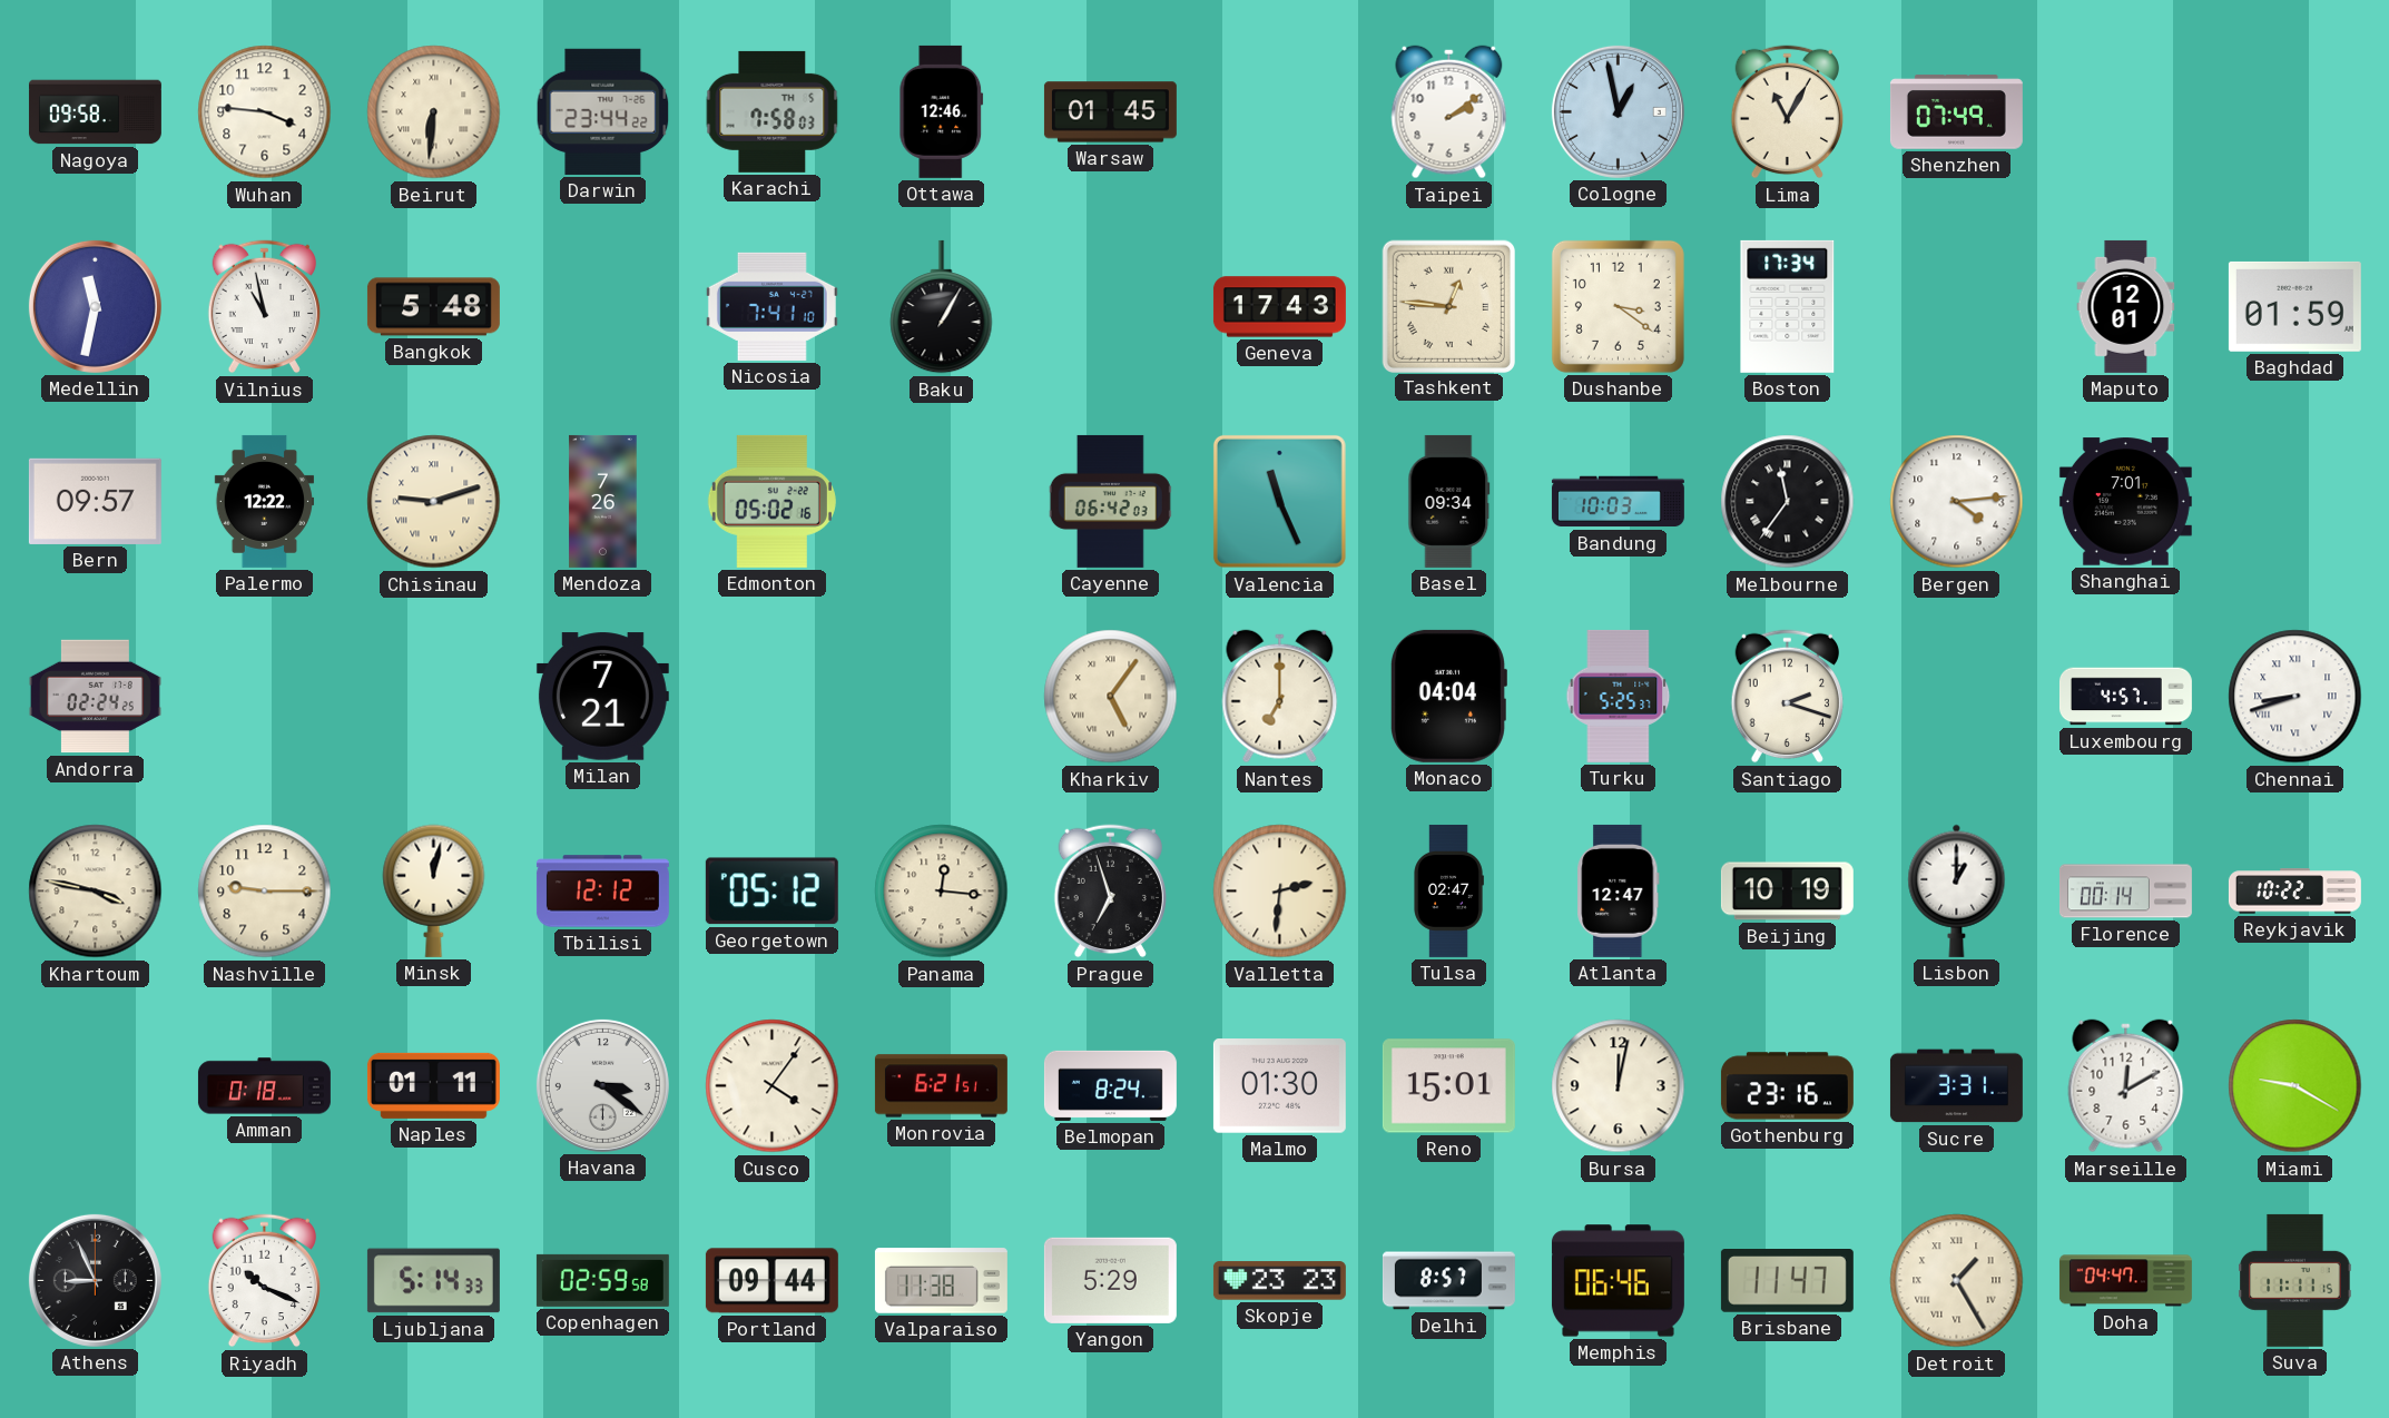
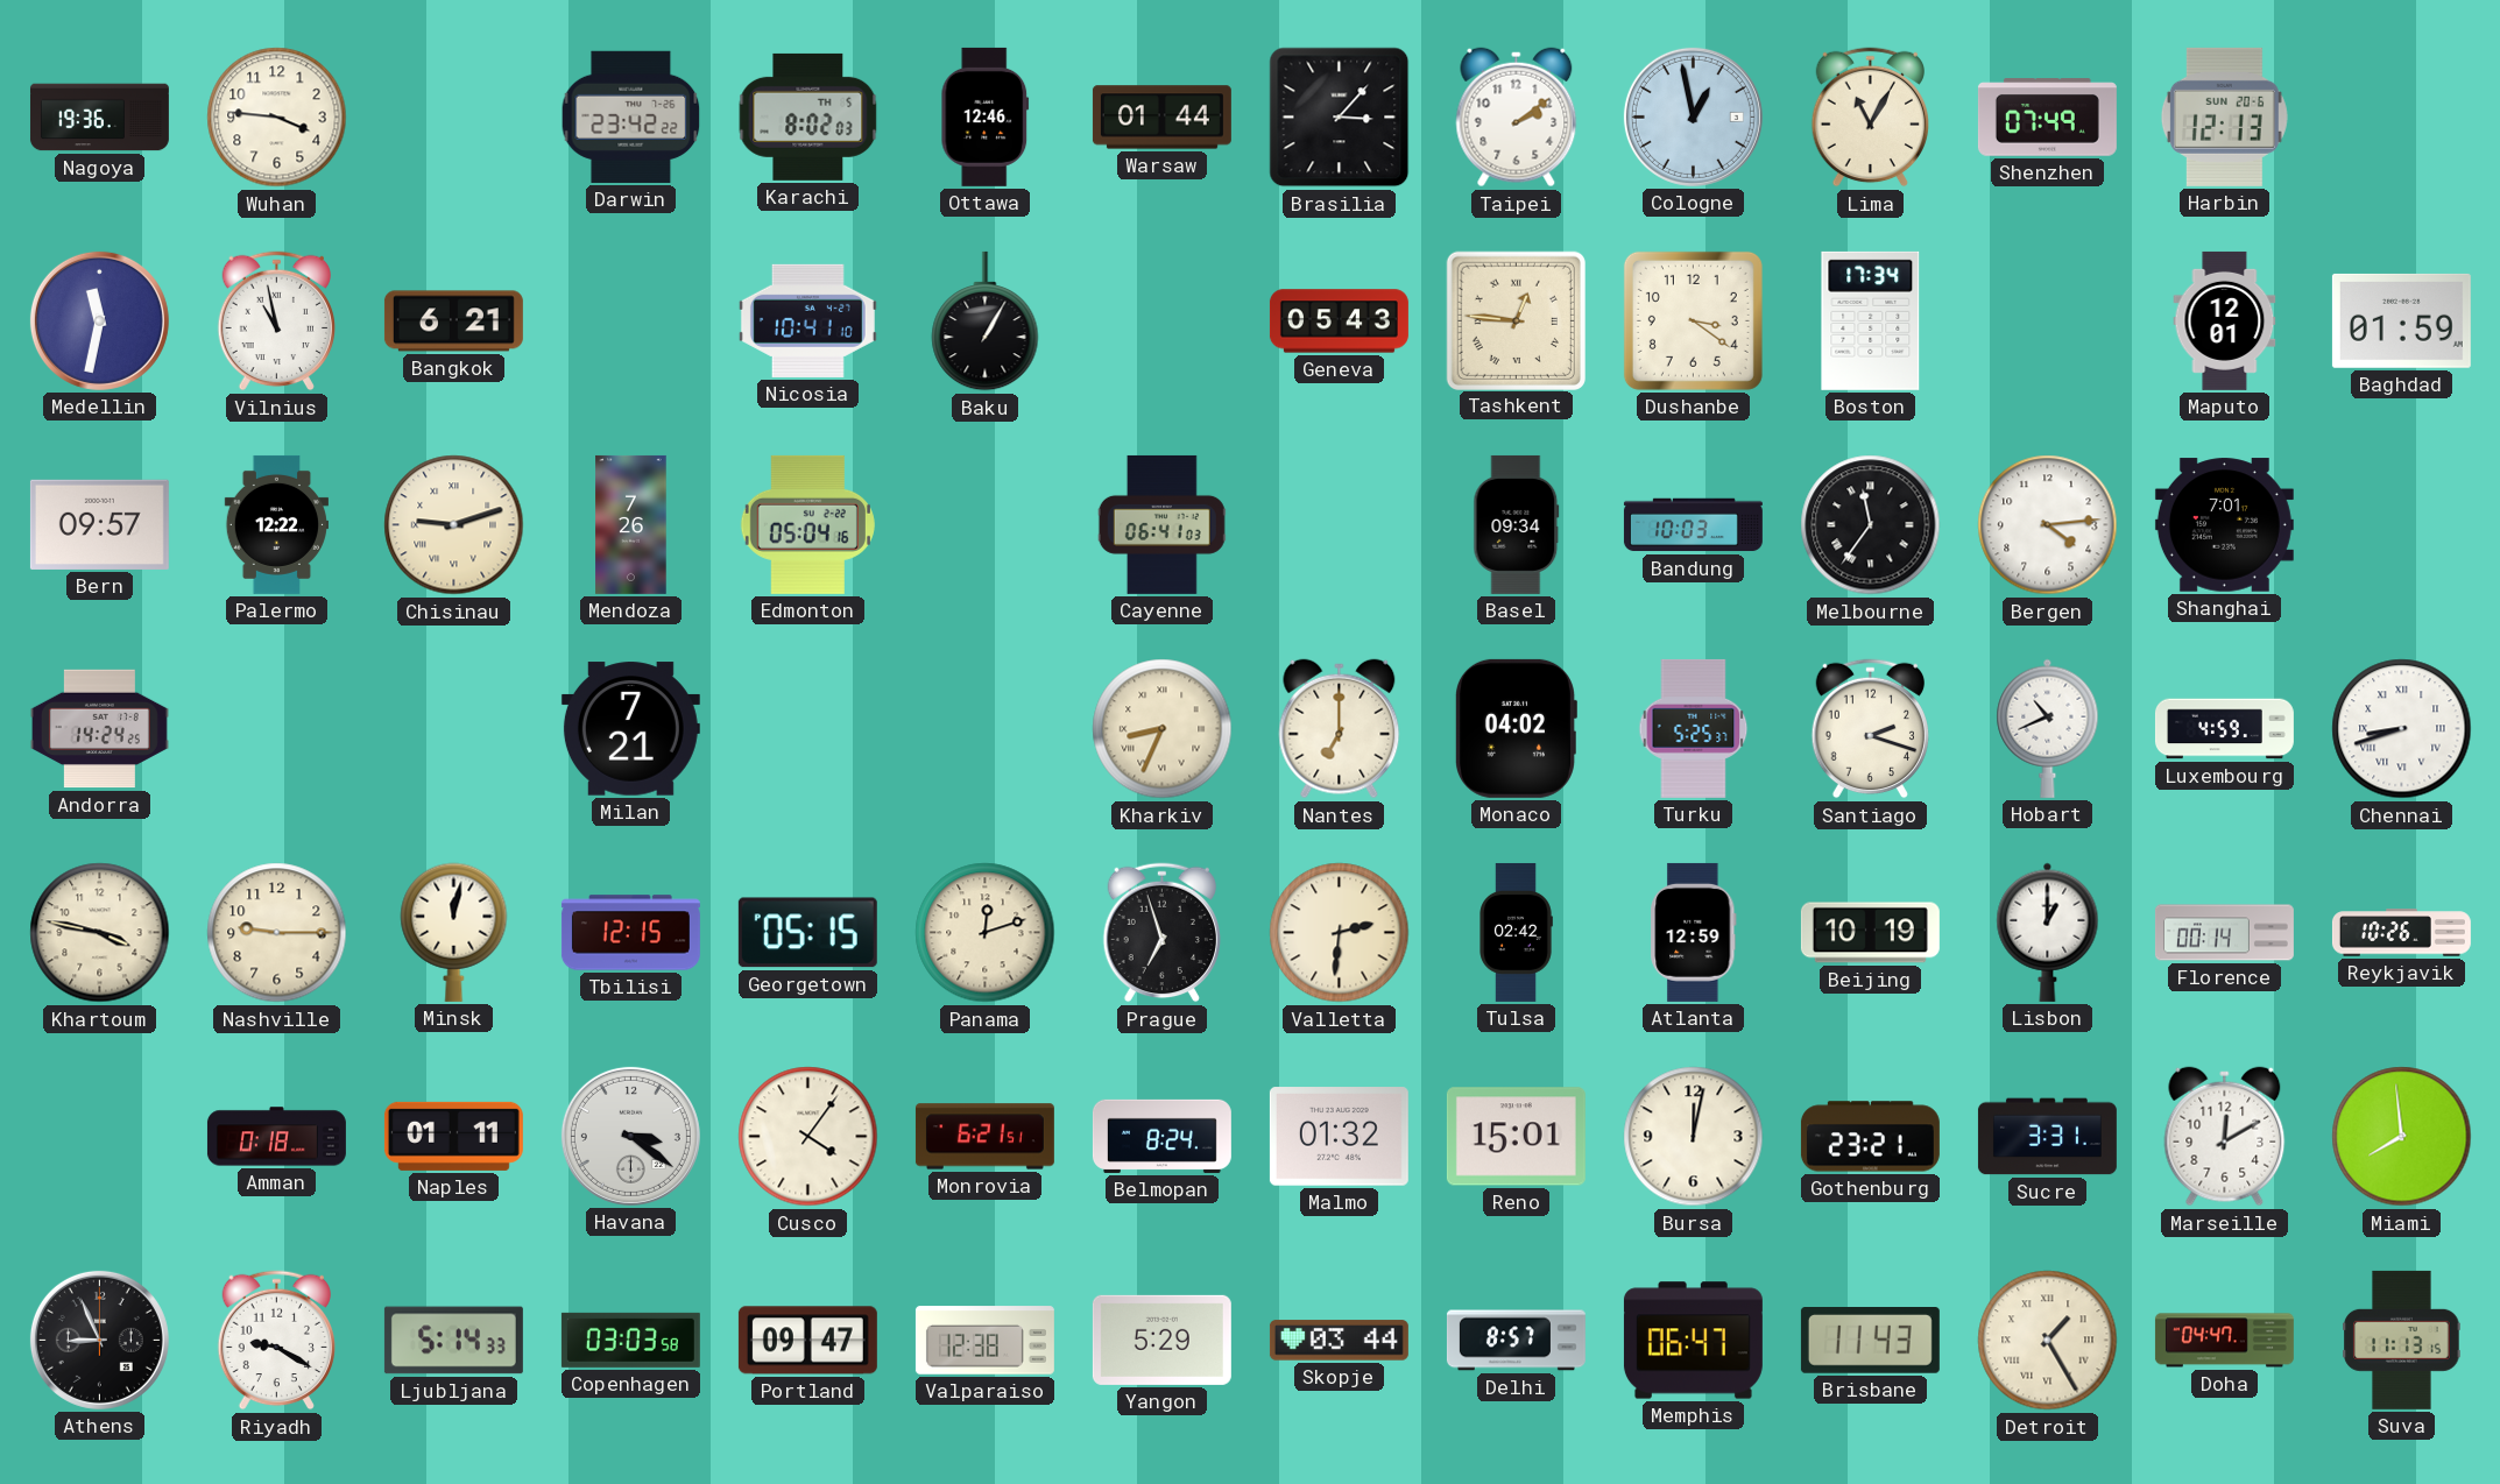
Nagoya: 09:58 -> 19:36
Beirut: 6:31 -> none
Darwin: 23:44 -> 23:42
Karachi: 7:58 -> 8:02
Warsaw: 01:45 -> 01:44
Brasilia: none -> 3:07
Harbin: none -> 12:13
Bangkok: 5:48 -> 6:21
Nicosia: 7:41 -> 10:41
Geneva: 17:43 -> 05:43
Edmonton: 05:02 -> 05:04
Cayenne: 06:42 -> 06:41
Valencia: 11:26 -> none
Andorra: 02:24 -> 14:24
Kharkiv: 5:06 -> 8:34
Monaco: 04:04 -> 04:02
Hobart: none -> 10:41
Luxembourg: 4:57 -> 4:59
Tbilisi: 12:12 -> 12:15
Georgetown: 05:12 -> 05:15
Panama: 12:16 -> 12:12
Tulsa: 02:47 -> 02:42
Atlanta: 12:47 -> 12:59
Reykjavik: 10:22 -> 10:26
Malmo: 01:30 -> 01:32
Gothenburg: 23:16 -> 23:21
Miami: 9:20 -> 7:59
Riyadh: 10:19 -> 9:20
Copenhagen: 02:59 -> 03:03
Portland: 09:44 -> 09:47
Valparaiso: 11:38 -> 12:38
Skopje: 23:23 -> 03:44
Memphis: 06:46 -> 06:47
Brisbane: 11:47 -> 11:43
Suva: 11:11 -> 11:13
